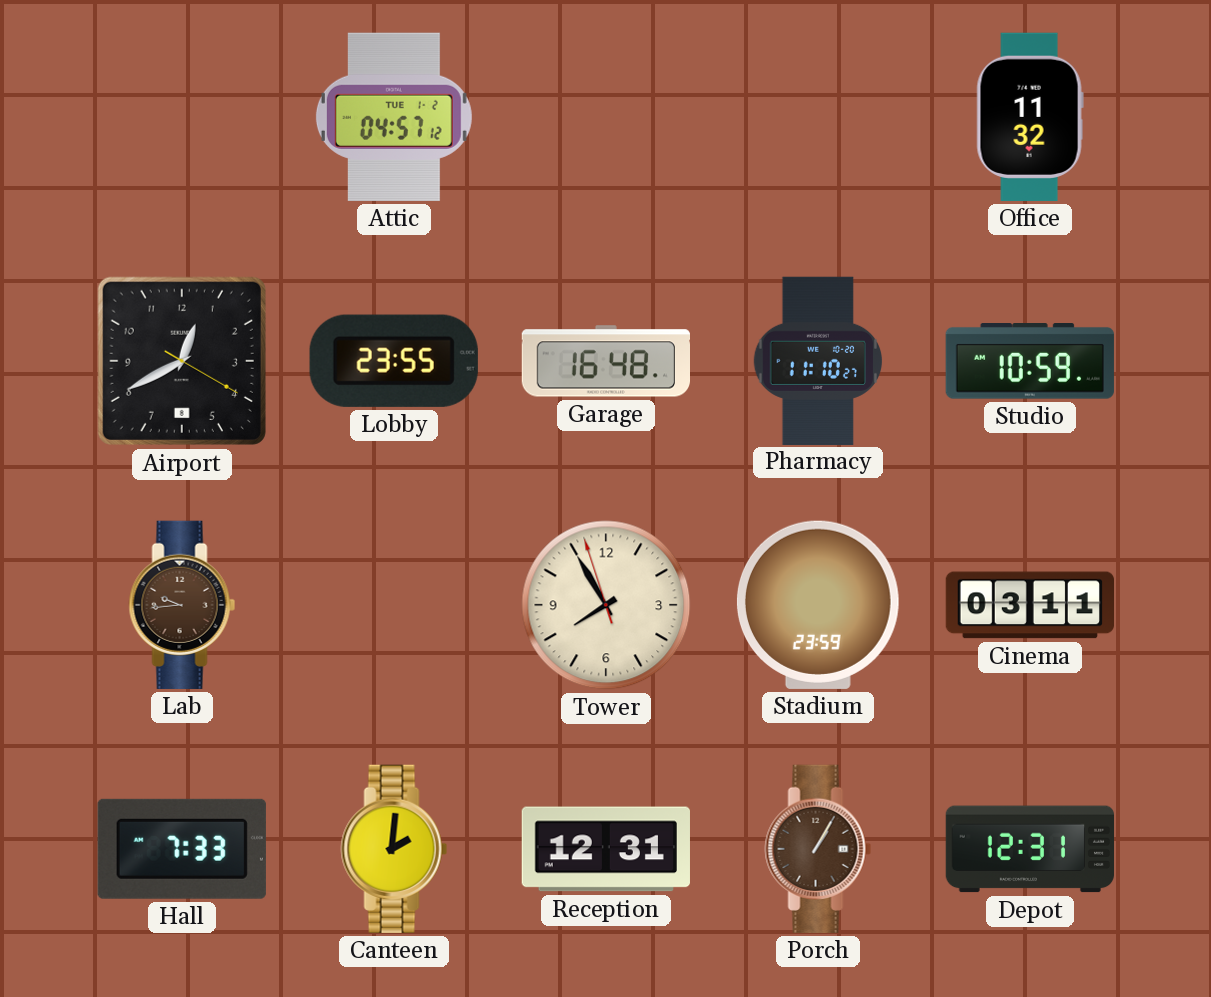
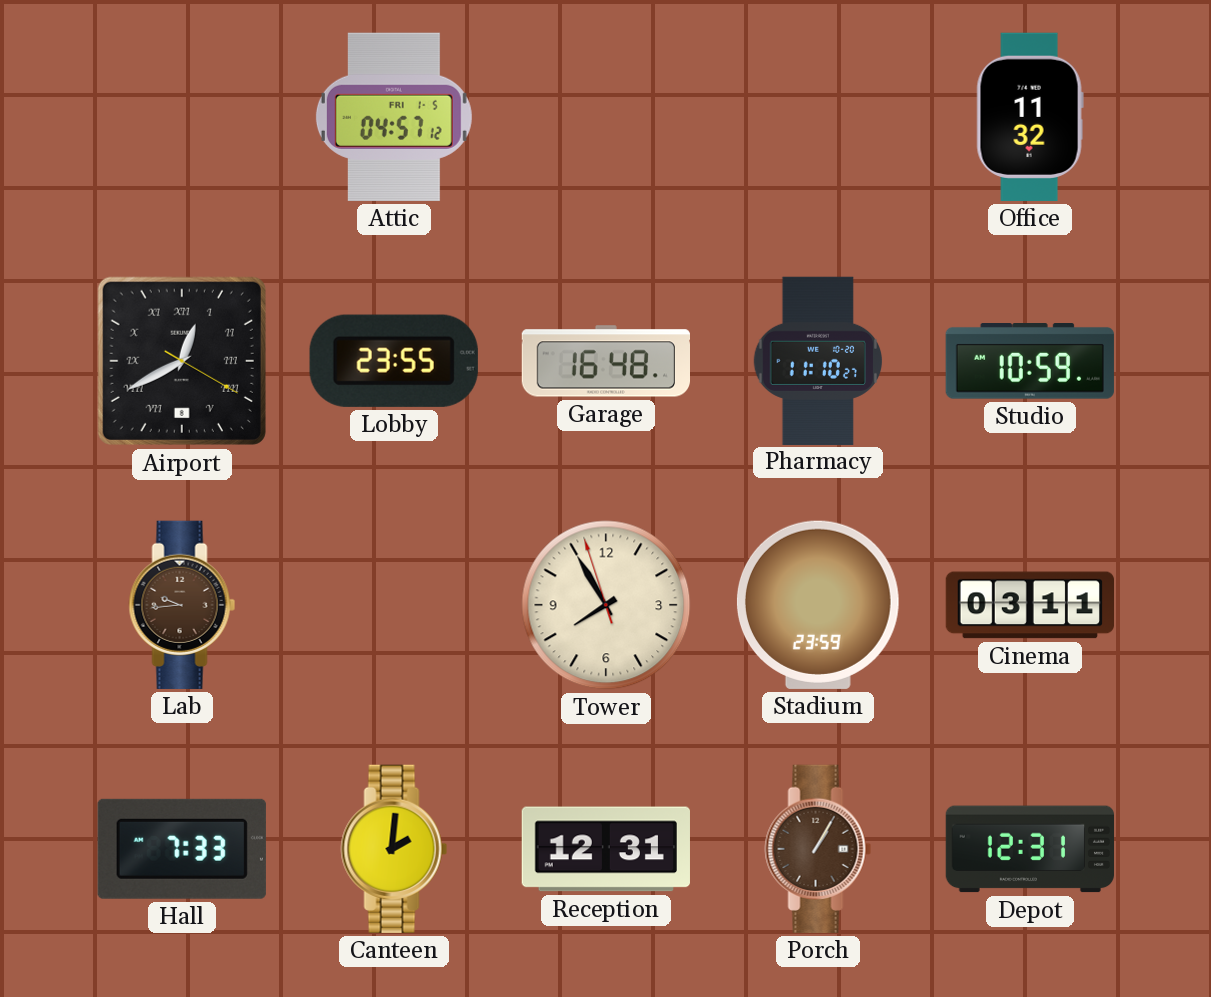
Attic date: TUE 1-2 -> FRI 1-5
Airport numerals: Arabic -> Roman
